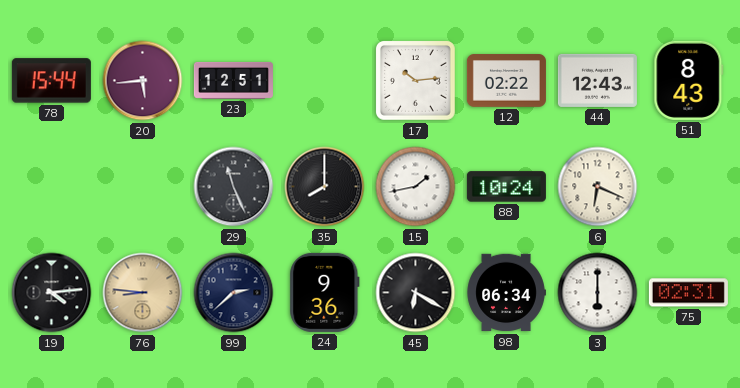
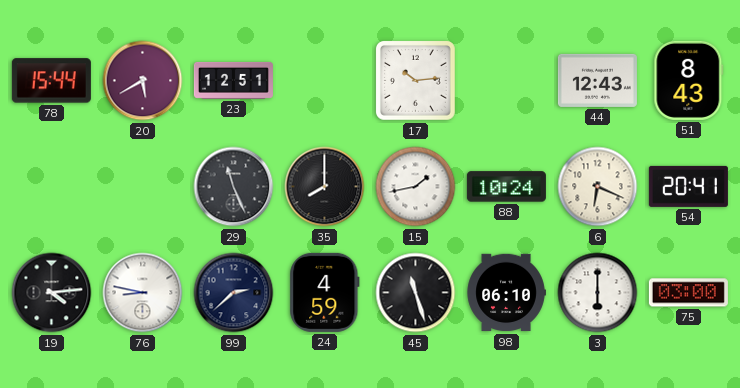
20: 5:44 -> 5:40
12: 02:22 -> none
54: none -> 20:41
76: 8:46 -> 8:47
76 dial: champagne -> white
24: 9:36 -> 4:59
45: 6:20 -> 11:27
98: 06:34 -> 06:10
75: 02:31 -> 03:00
